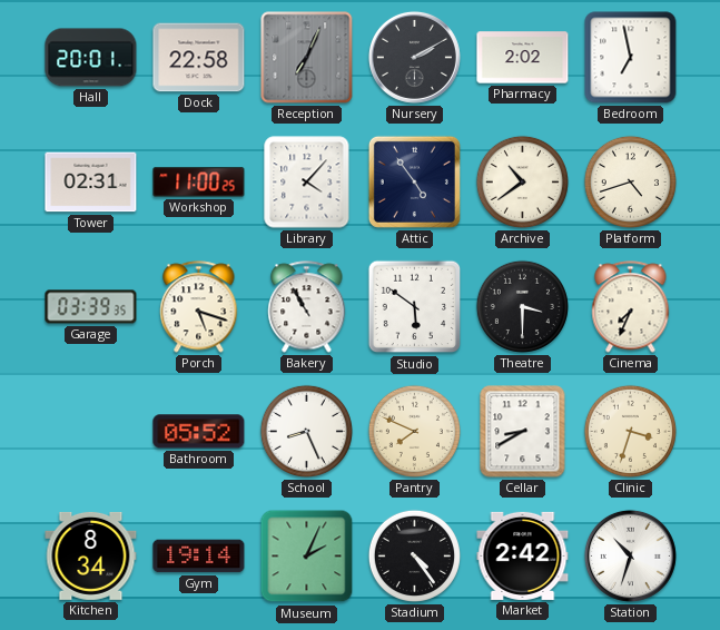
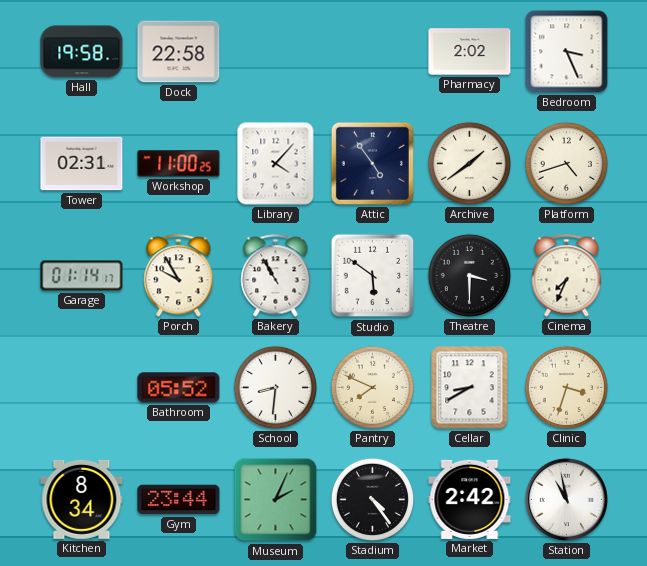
Hall: 20:01 -> 19:58
Reception: 7:04 -> none
Nursery: 2:10 -> none
Bedroom: 6:58 -> 3:26
Archive: 10:39 -> 1:39
Garage: 03:39 -> 01:14
Porch: 5:18 -> 9:55
School: 8:26 -> 8:31
Gym: 19:14 -> 23:44
Station: 10:33 -> 10:58
